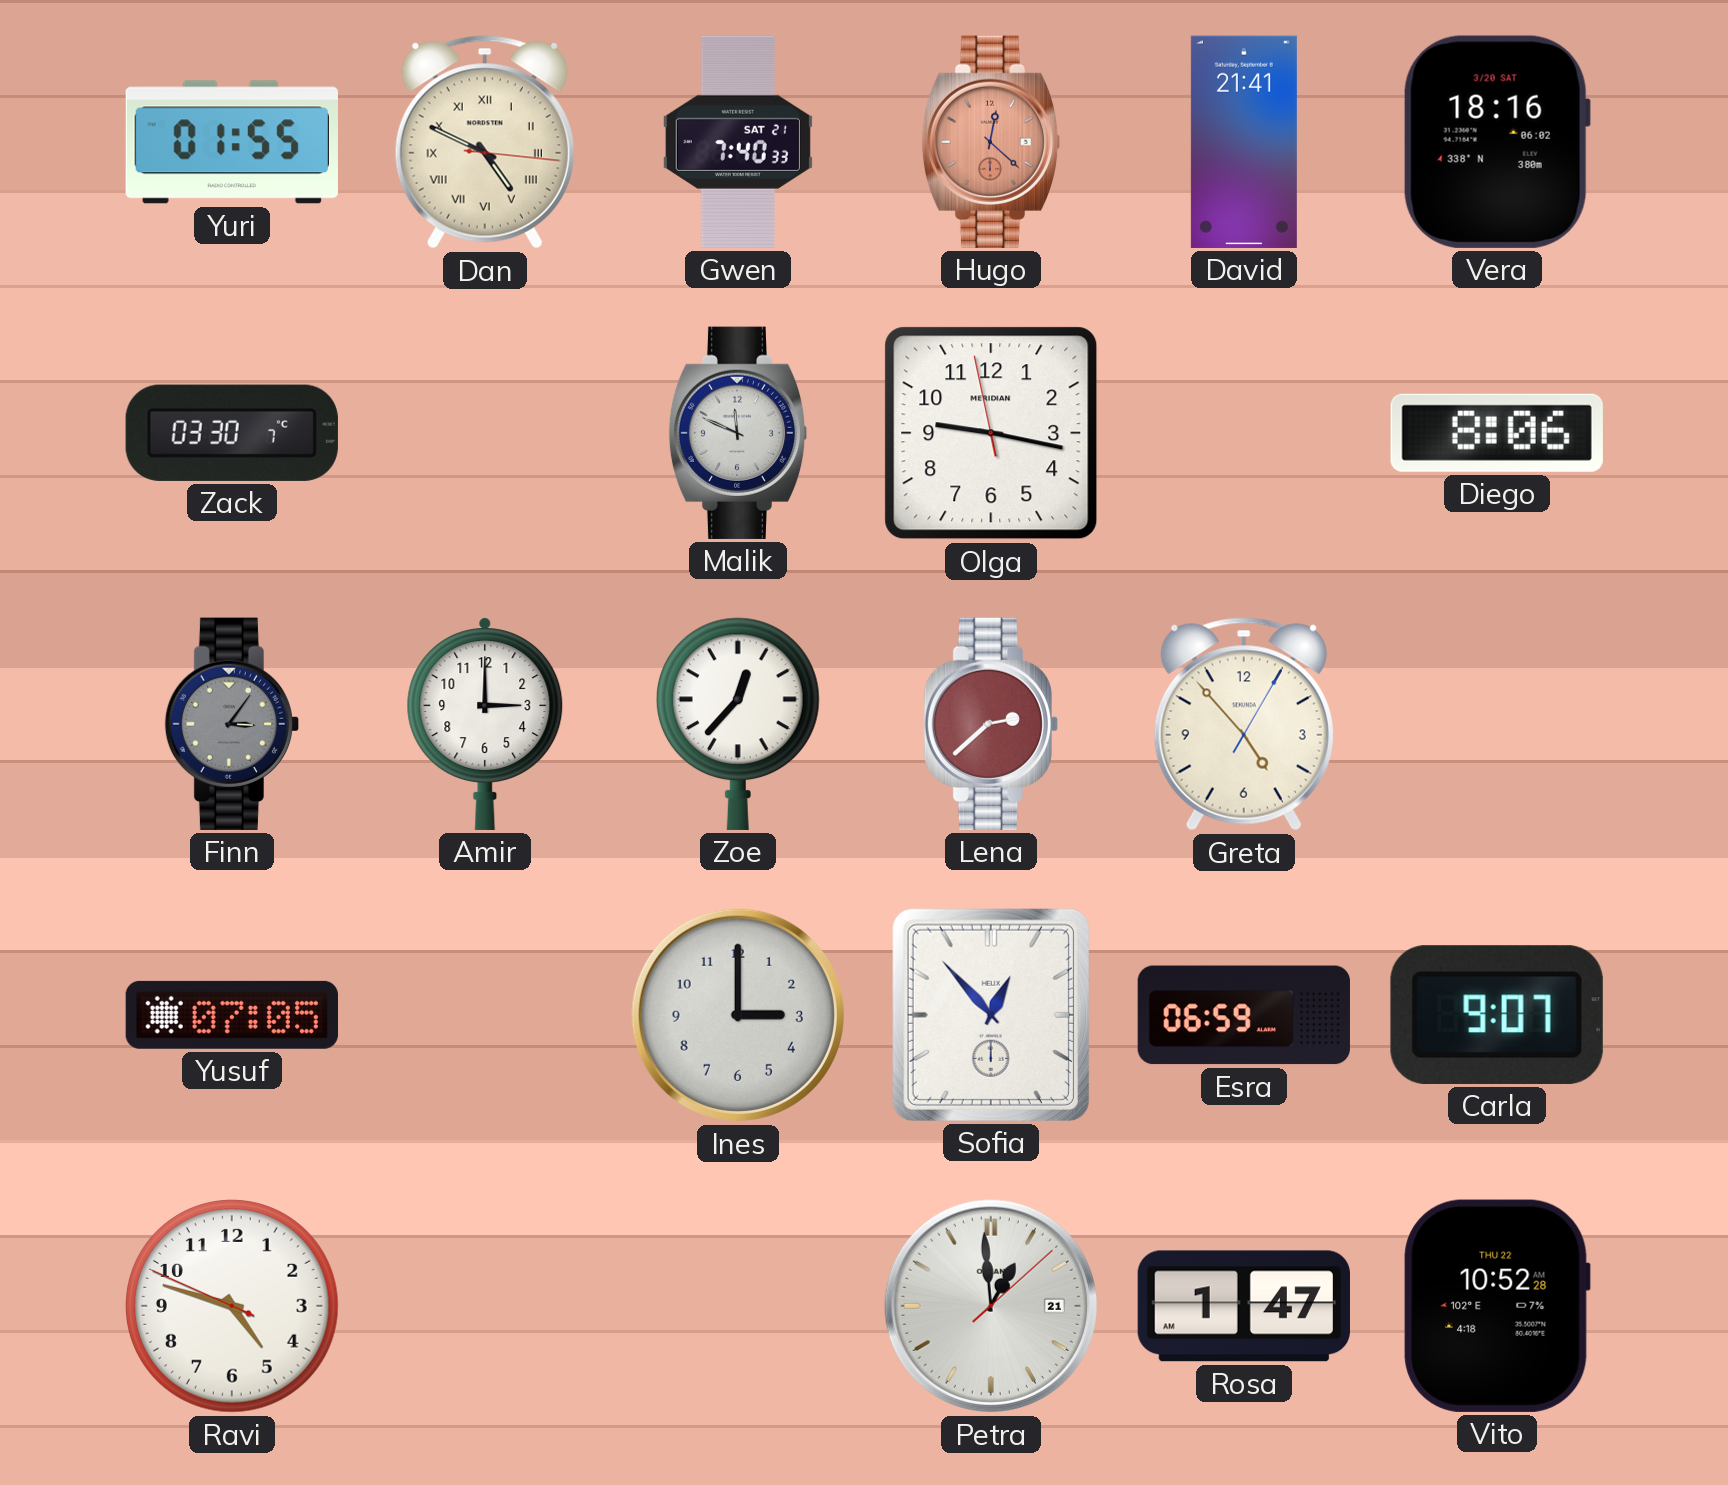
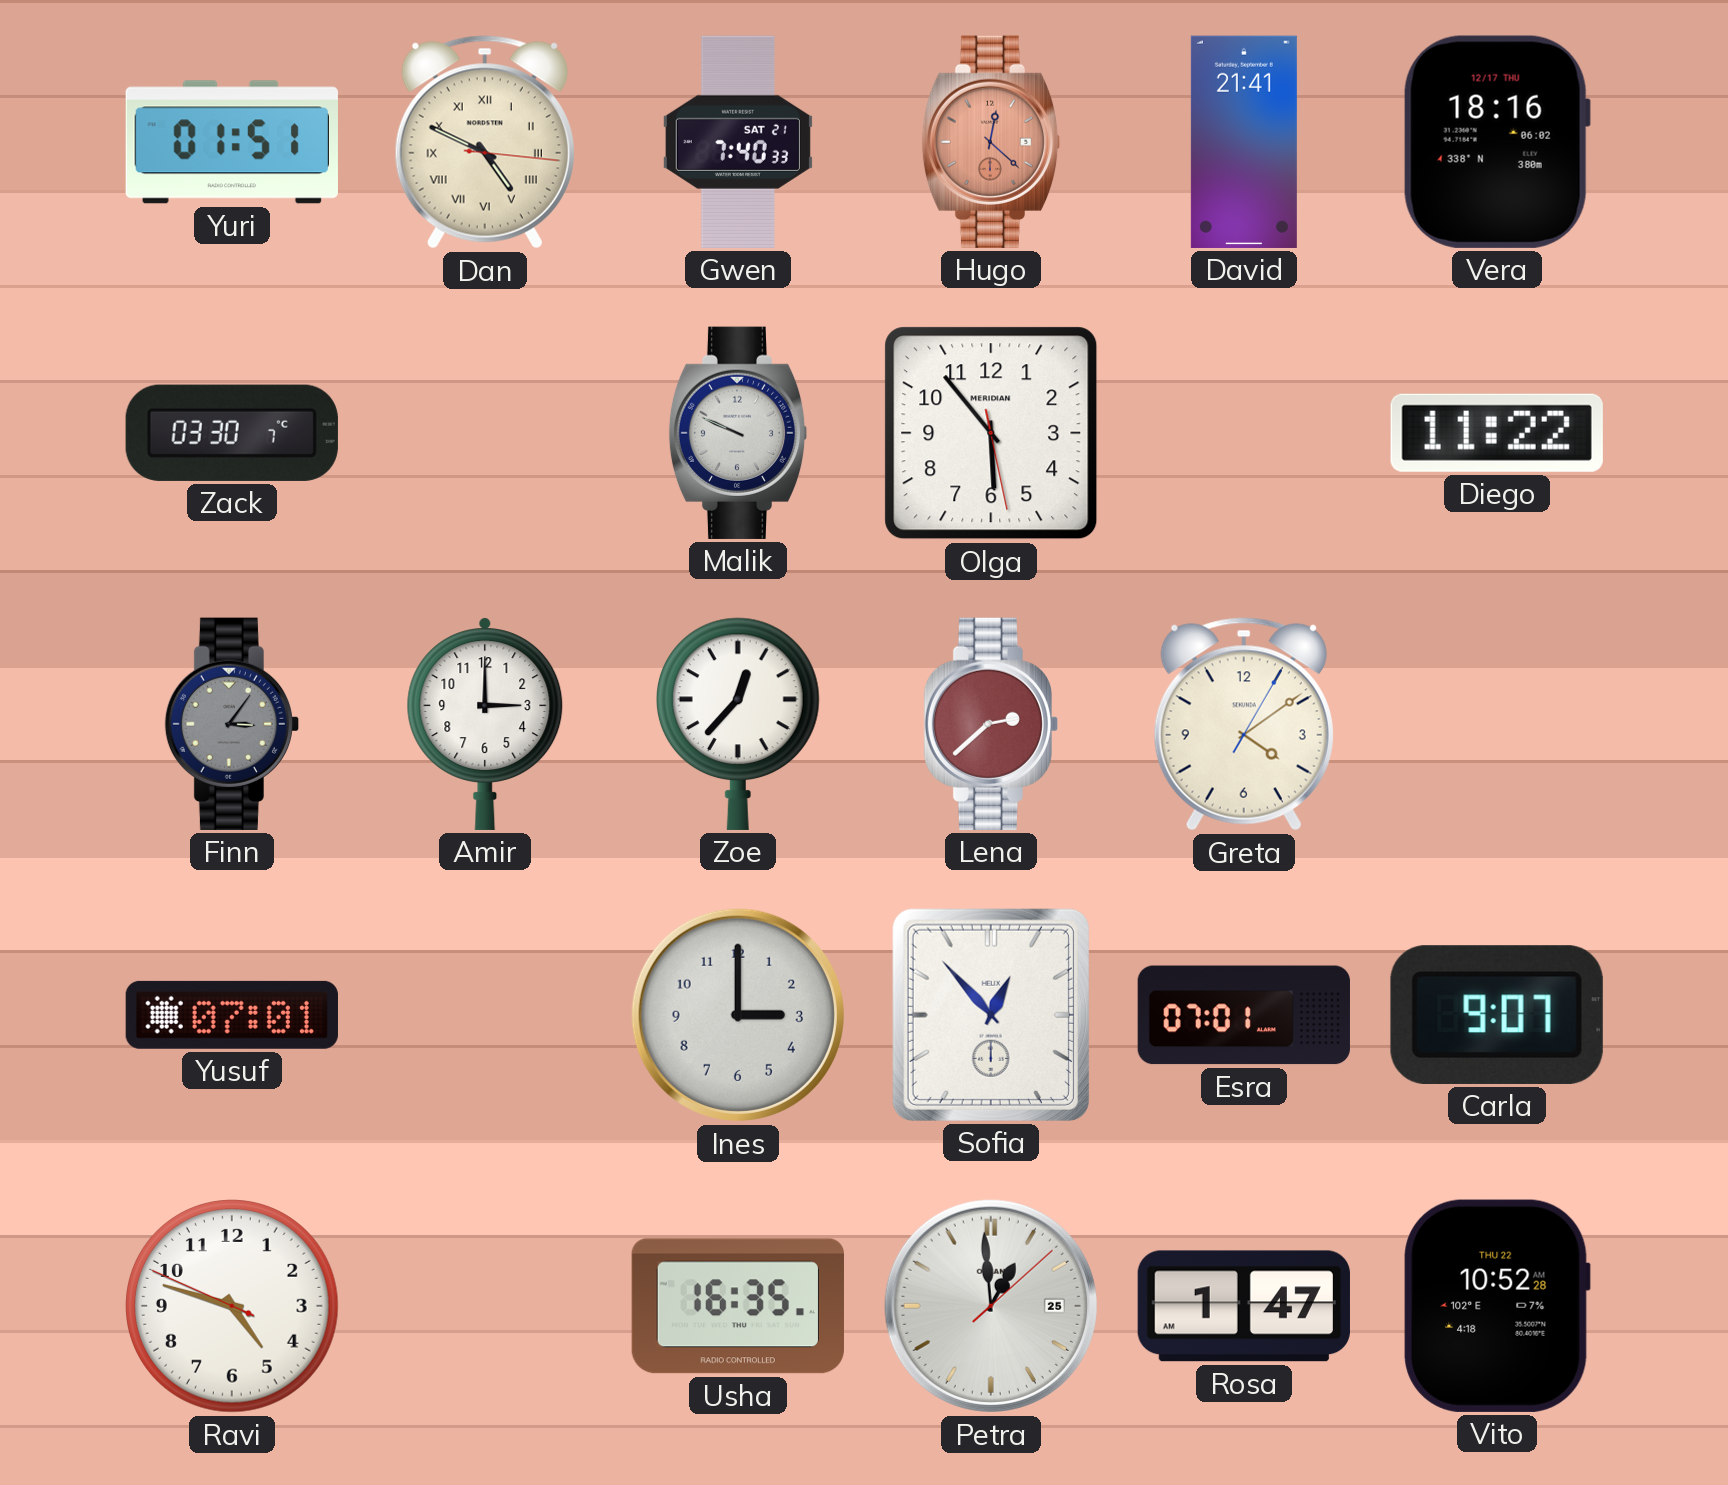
Yuri: 01:55 -> 01:51
Vera date: 3/20 SAT -> 12/17 THU
Malik: 11:49 -> 9:49
Olga: 9:16 -> 5:53
Diego: 8:06 -> 11:22
Greta: 4:53 -> 4:09
Yusuf: 07:05 -> 07:01
Esra: 06:59 -> 07:01
Usha: none -> 16:35
Petra date: 21 -> 25
